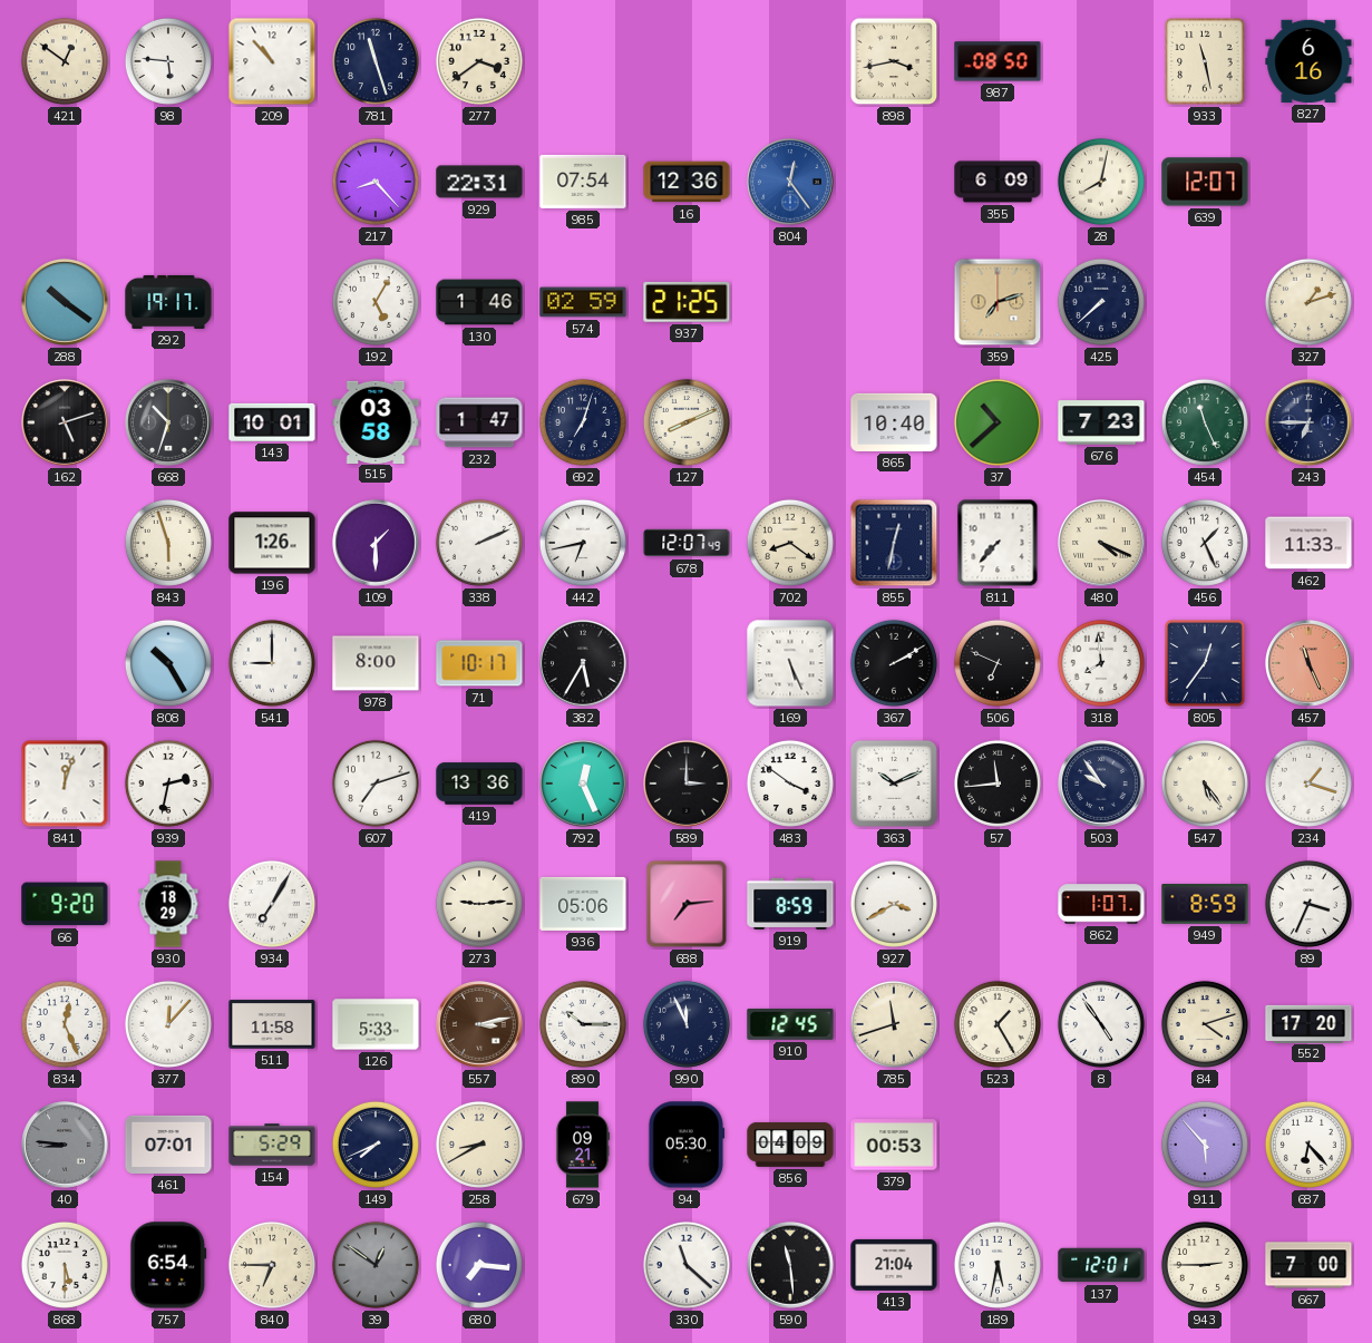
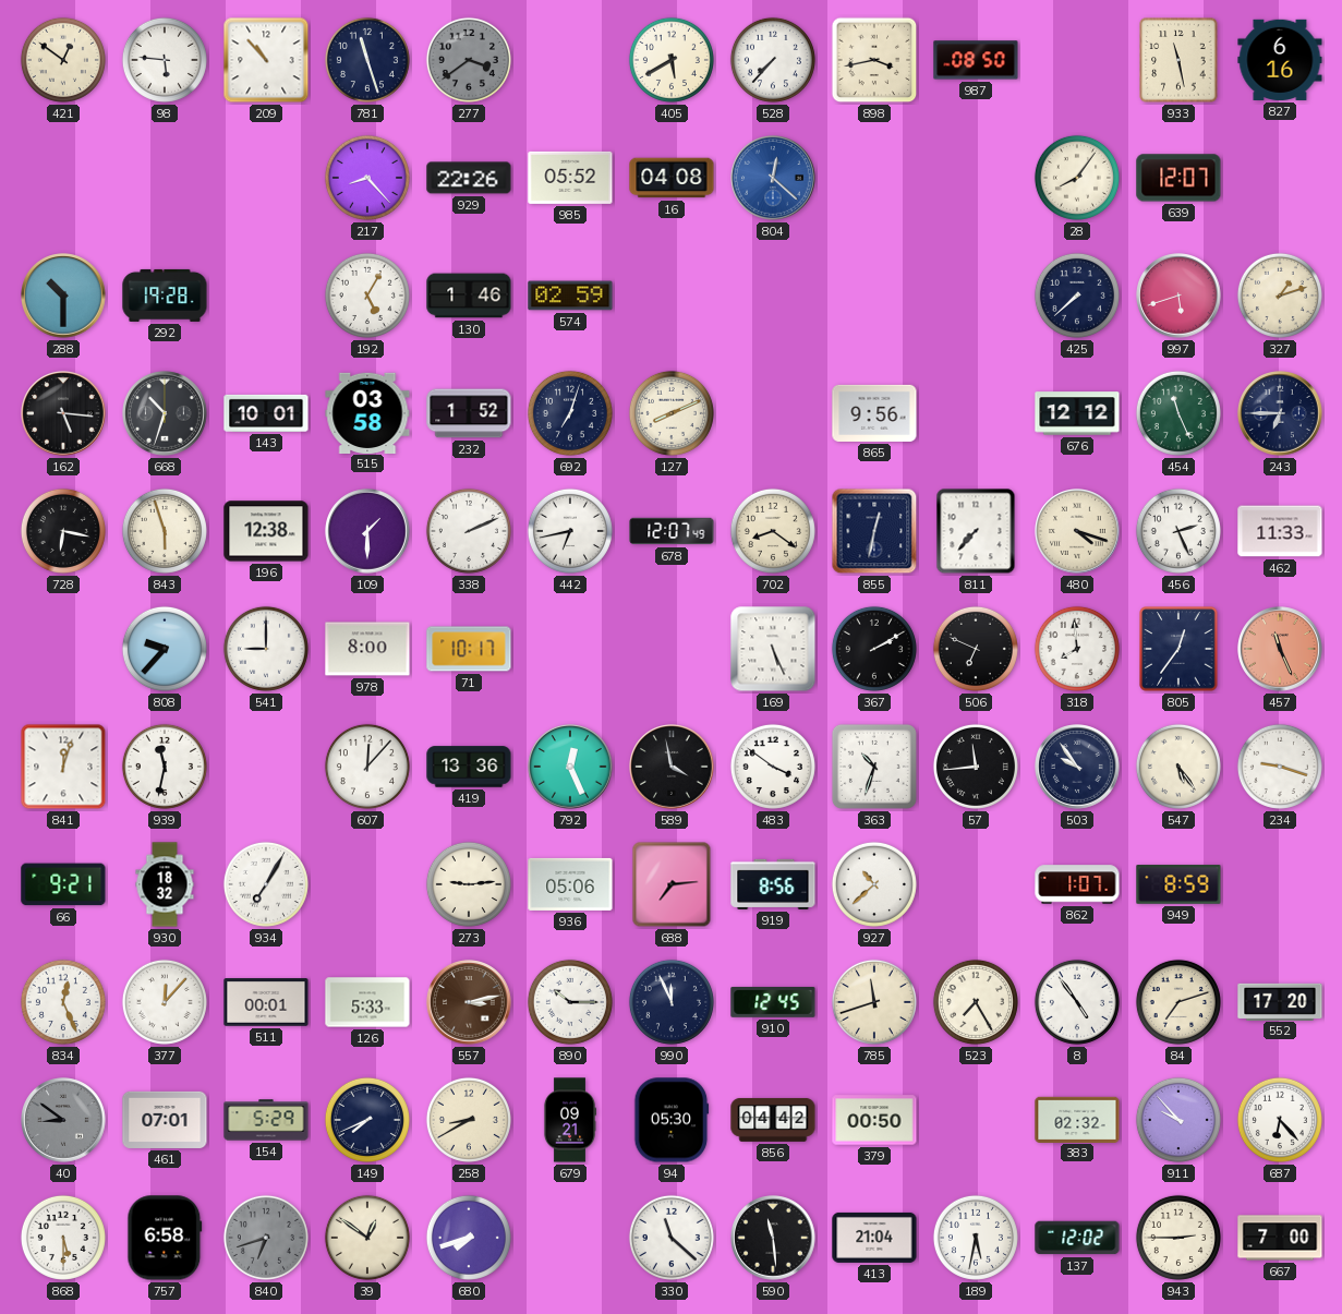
277 dial: cream -> grey
405: none -> 5:40
528: none -> 7:37
929: 22:31 -> 22:26
985: 07:54 -> 05:52
16: 12:36 -> 04:08
804: 12:24 -> 12:22
355: 6:09 -> none
28: 8:02 -> 8:06
288: 10:21 -> 10:30
292: 19:17 -> 19:28
937: 21:25 -> none
359: 7:12 -> none
997: none -> 5:42
162: 5:12 -> 5:16
232: 1:47 -> 1:52
865: 10:40 -> 9:56
37: 10:38 -> none
676: 7:23 -> 12:12
728: none -> 6:17
196: 1:26 -> 12:38
480: 4:19 -> 4:18
456: 1:26 -> 2:26
808: 10:25 -> 9:37
382: 5:35 -> none
939: 2:32 -> 11:32
607: 7:12 -> 12:07
589: 3:00 -> 3:58
363: 10:11 -> 10:33
234: 1:18 -> 9:18
66: 9:20 -> 9:21
930: 18:29 -> 18:32
919: 8:59 -> 8:56
927: 3:40 -> 10:38
89: 3:34 -> none
511: 11:58 -> 00:01
523: 1:25 -> 7:25
84: 4:12 -> 7:12
40: 8:46 -> 8:51
856: 04:09 -> 04:42
379: 00:53 -> 00:50
383: none -> 02:32
911: 5:53 -> 9:53
757: 6:54 -> 6:58
840: 6:45 -> 6:42
840 dial: cream -> grey
39 dial: grey -> cream
680: 7:16 -> 7:42
137: 12:01 -> 12:02
